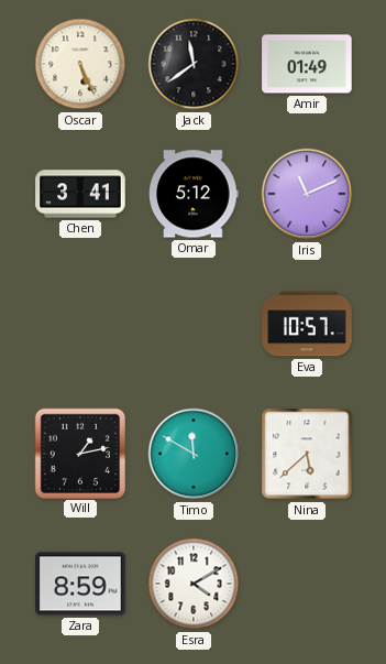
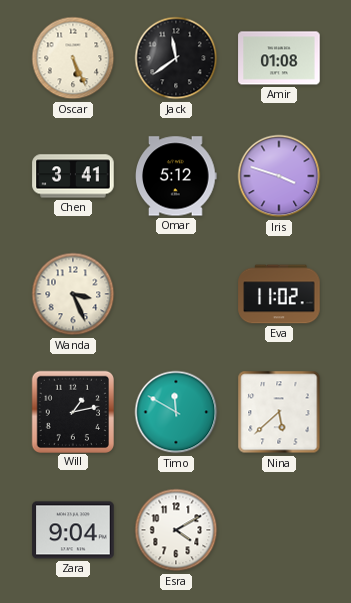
Amir: 01:49 -> 01:08
Iris: 11:11 -> 3:48
Wanda: none -> 3:26
Eva: 10:57 -> 11:02
Zara: 8:59 -> 9:04
